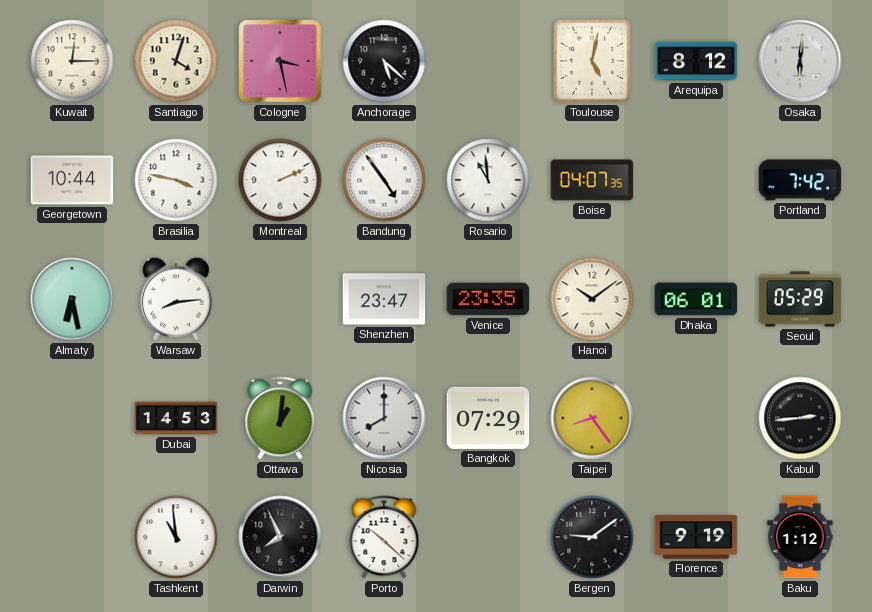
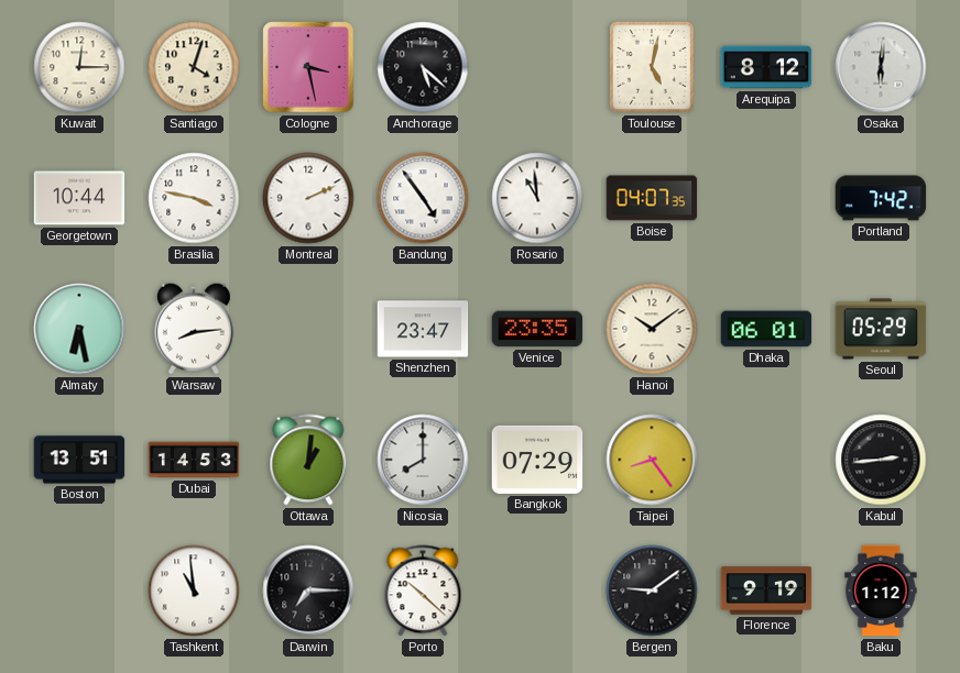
Boston: none -> 13:51
Darwin: 7:56 -> 7:15
